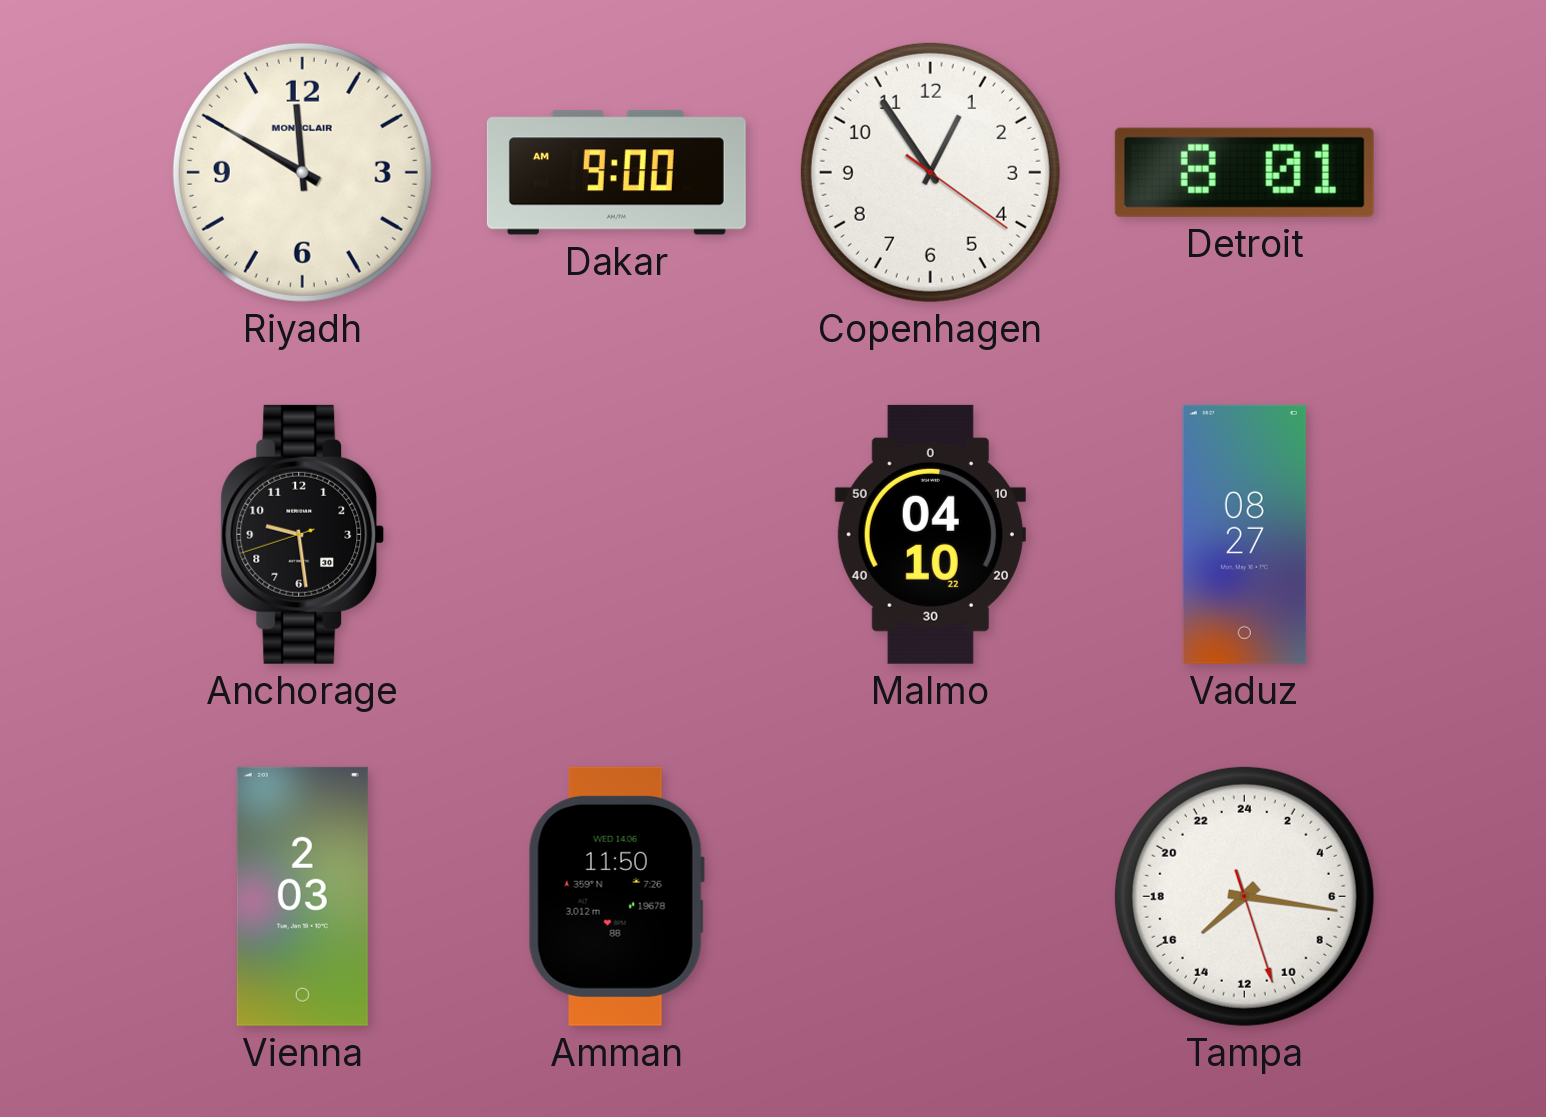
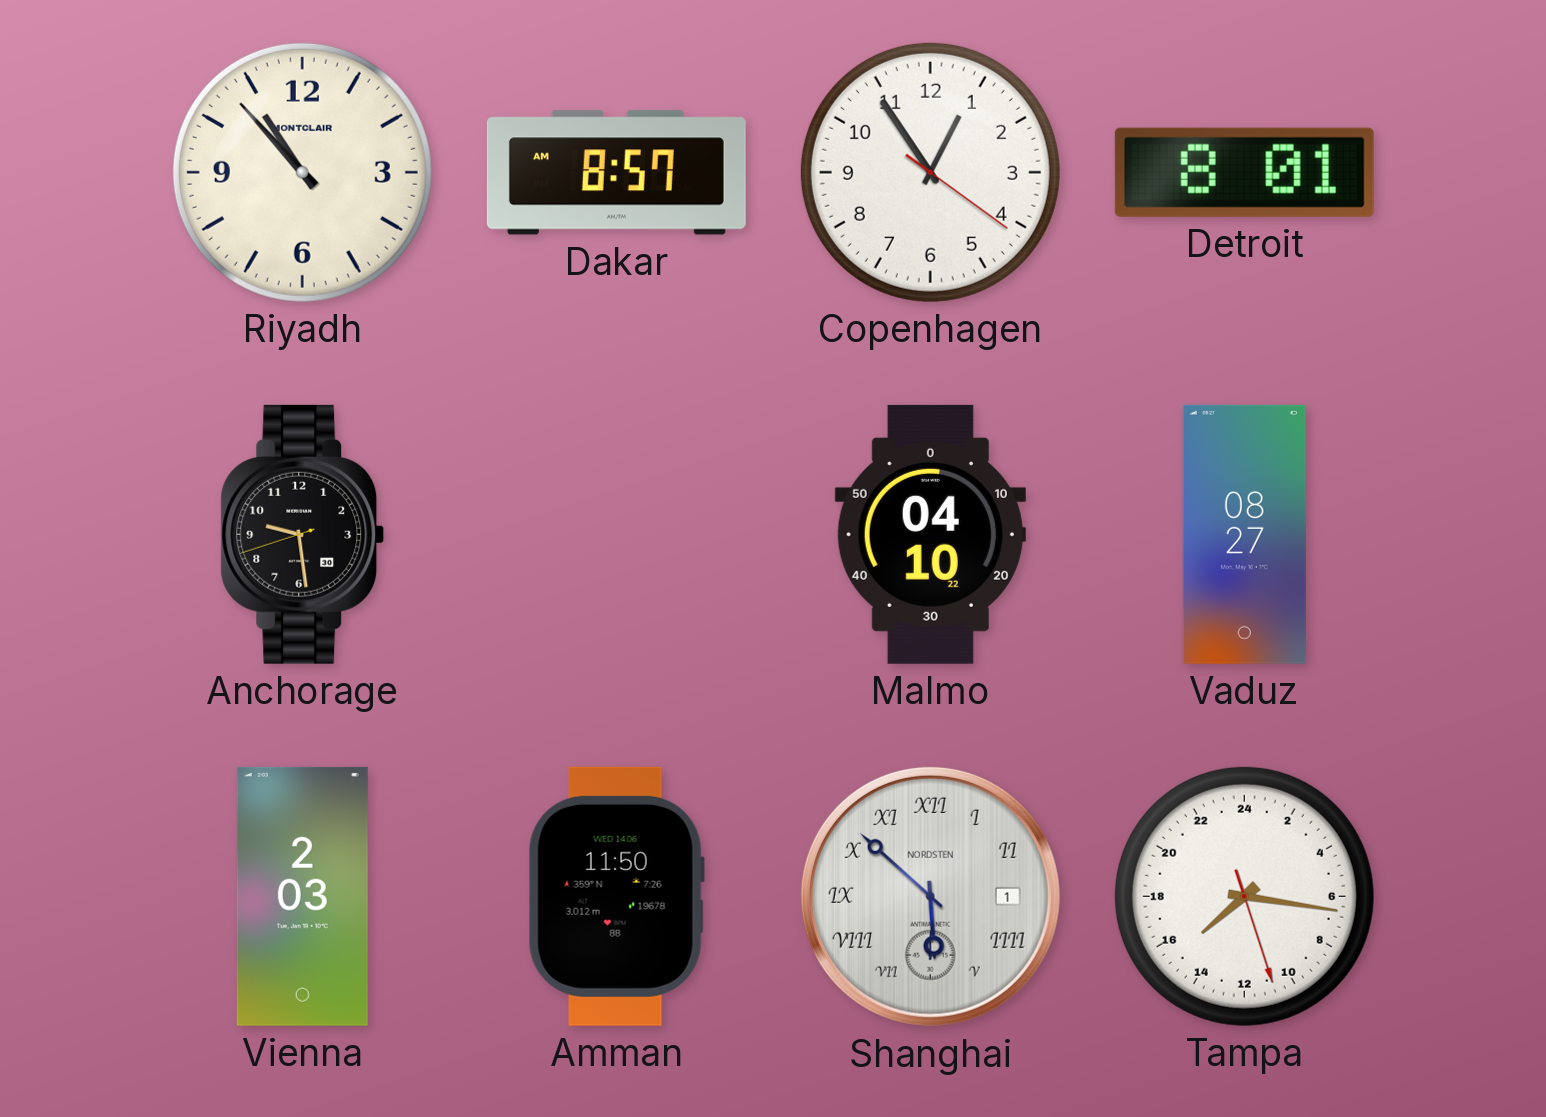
Riyadh: 11:50 -> 10:53
Dakar: 9:00 -> 8:57
Shanghai: none -> 5:52
